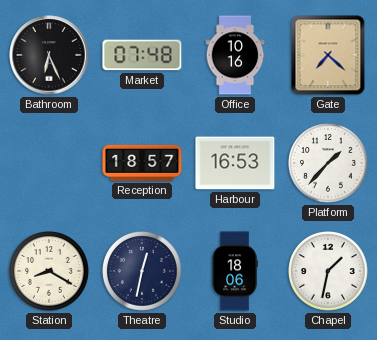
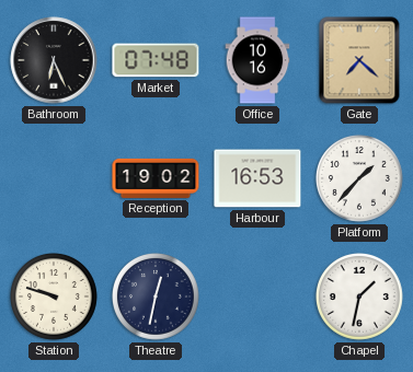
Reception: 18:57 -> 19:02
Station: 8:20 -> 9:48
Studio: 18:06 -> none
